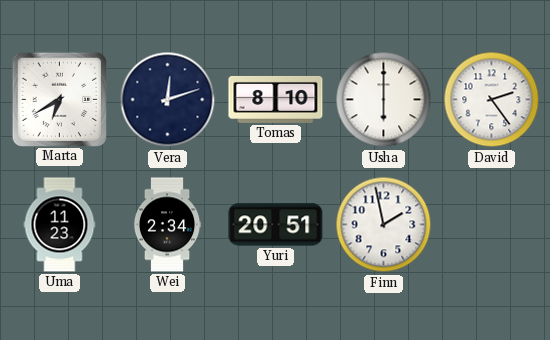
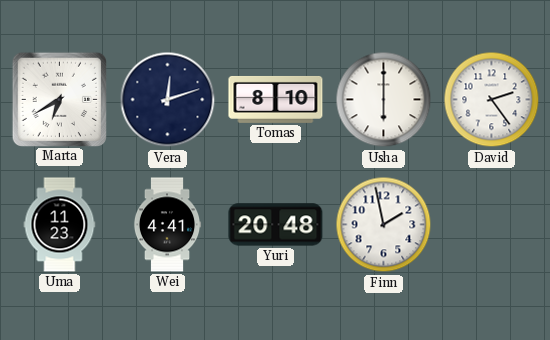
Wei: 2:34 -> 4:41
Yuri: 20:51 -> 20:48
